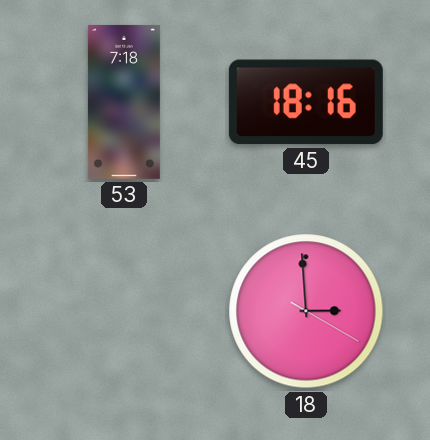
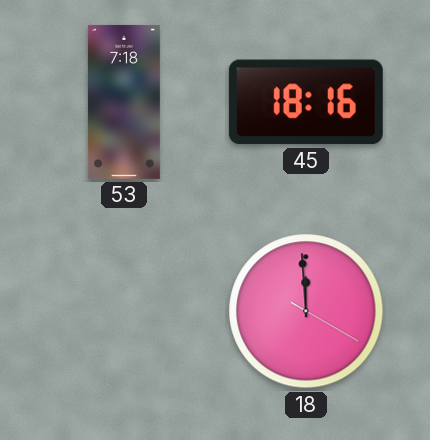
18: 2:59 -> 11:59
